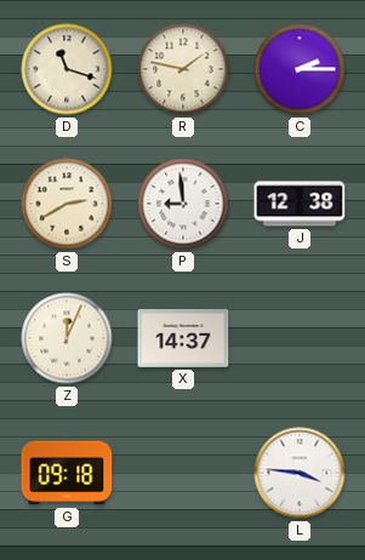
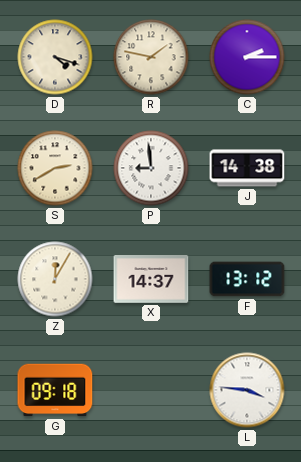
D: 11:18 -> 4:18
J: 12:38 -> 14:38
Z: 12:04 -> 12:05
F: none -> 13:12
